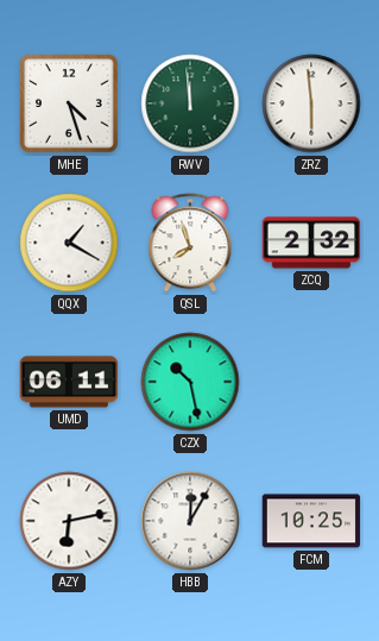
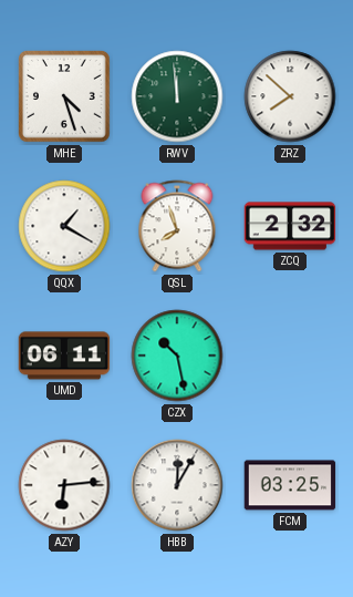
ZRZ: 5:59 -> 7:52
AZY: 6:13 -> 6:14
FCM: 10:25 -> 03:25
